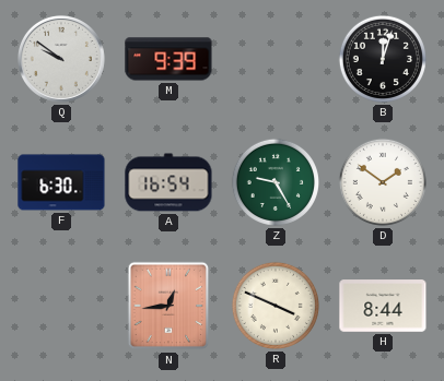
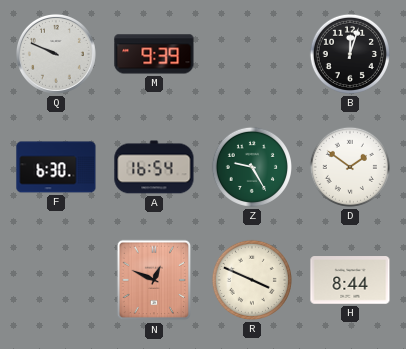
Q: 9:51 -> 9:49
N: 12:44 -> 12:49
